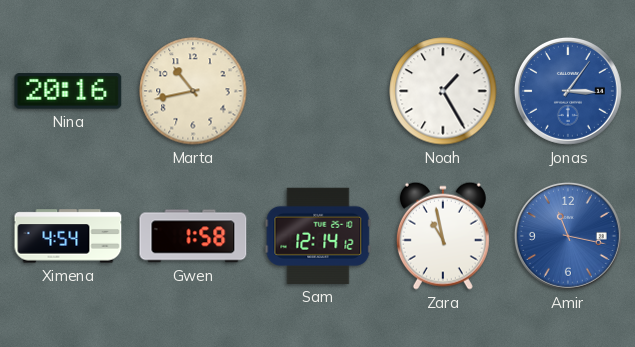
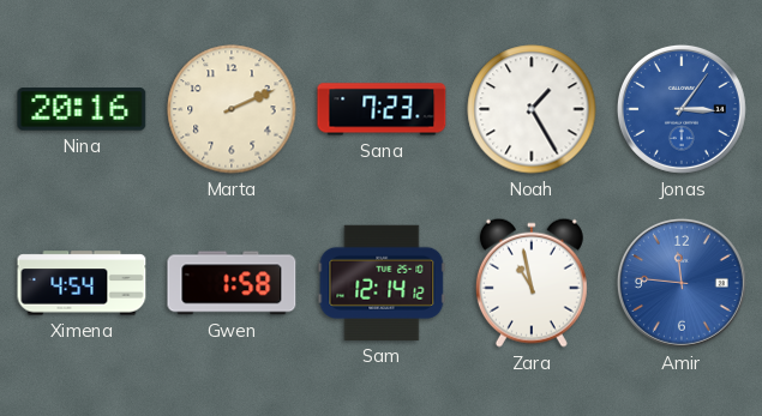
Marta: 10:43 -> 2:11
Sana: none -> 7:23
Amir: 11:17 -> 11:46
